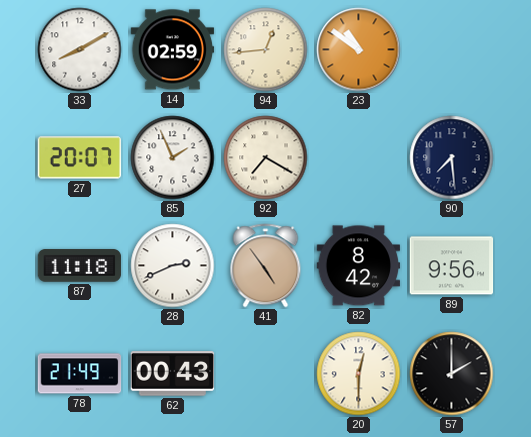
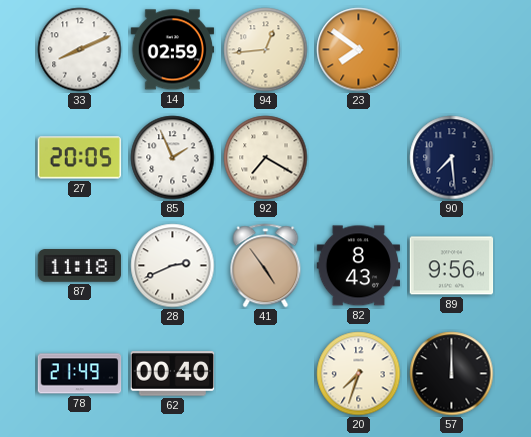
33: 8:10 -> 8:11
23: 10:51 -> 7:51
27: 20:07 -> 20:05
82: 8:42 -> 8:43
62: 00:43 -> 00:40
20: 12:30 -> 7:33
57: 2:00 -> 12:00
